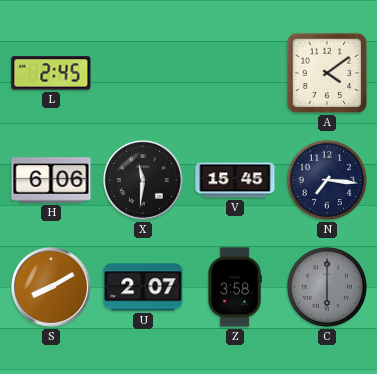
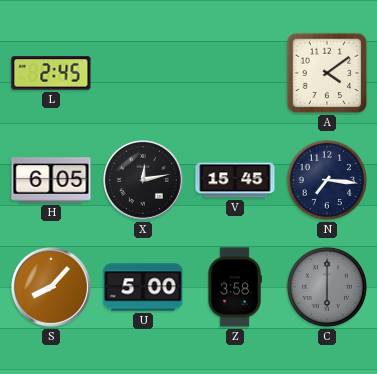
H: 6:06 -> 6:05
X: 11:31 -> 12:13
S: 8:10 -> 8:07
U: 2:07 -> 5:00
